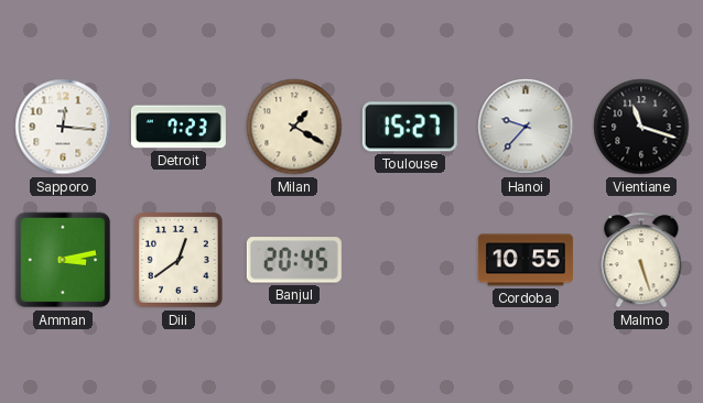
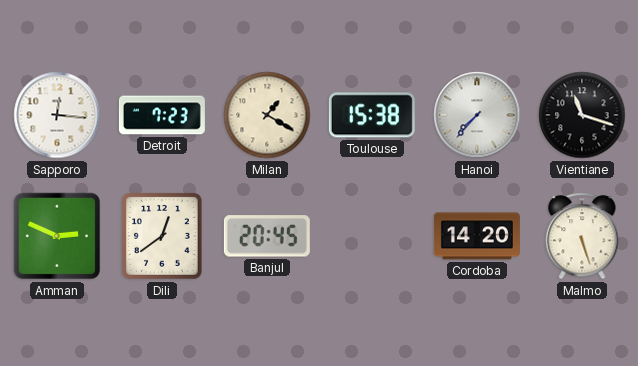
Toulouse: 15:27 -> 15:38
Hanoi: 9:37 -> 7:37
Amman: 3:13 -> 2:49
Cordoba: 10:55 -> 14:20
